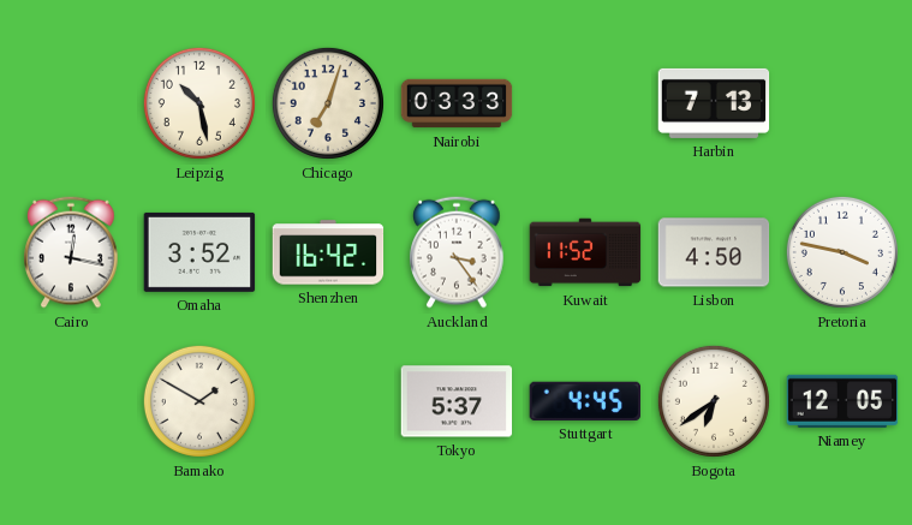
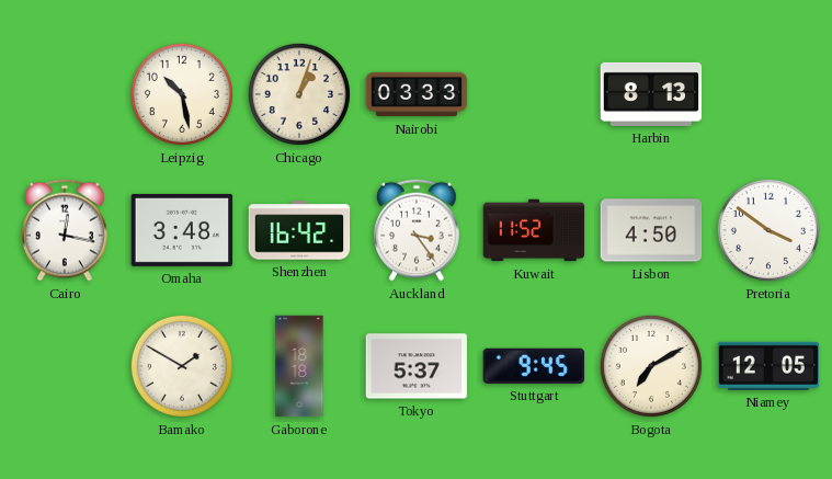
Chicago: 7:03 -> 1:03
Harbin: 7:13 -> 8:13
Omaha: 3:52 -> 3:48
Pretoria: 3:47 -> 3:51
Gaborone: none -> 18:18
Stuttgart: 4:45 -> 9:45
Bogota: 6:39 -> 7:10
